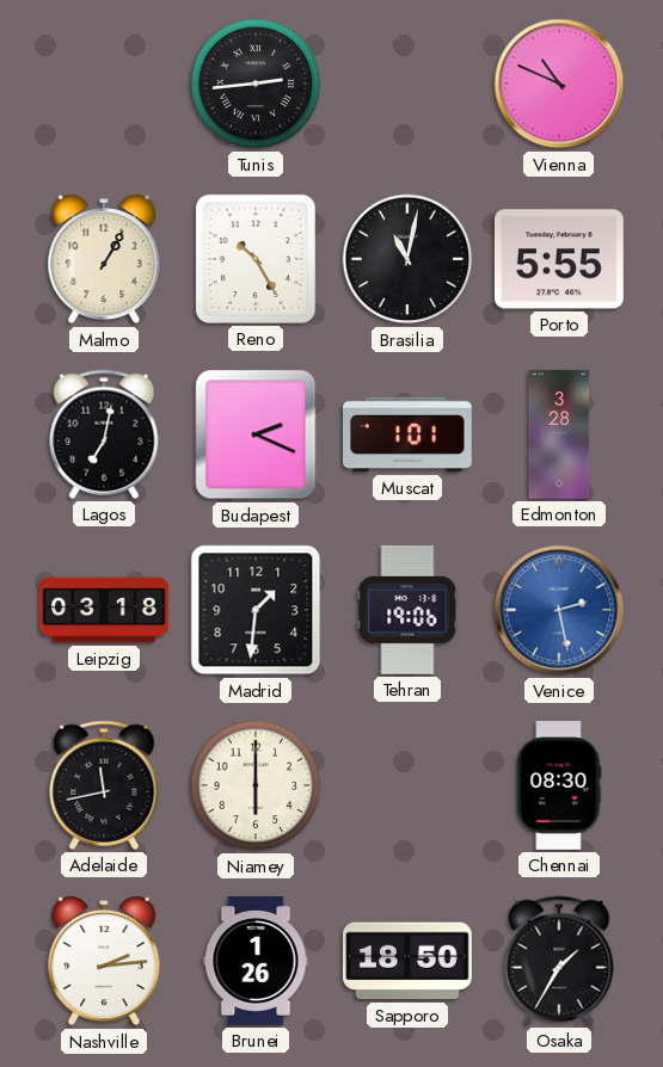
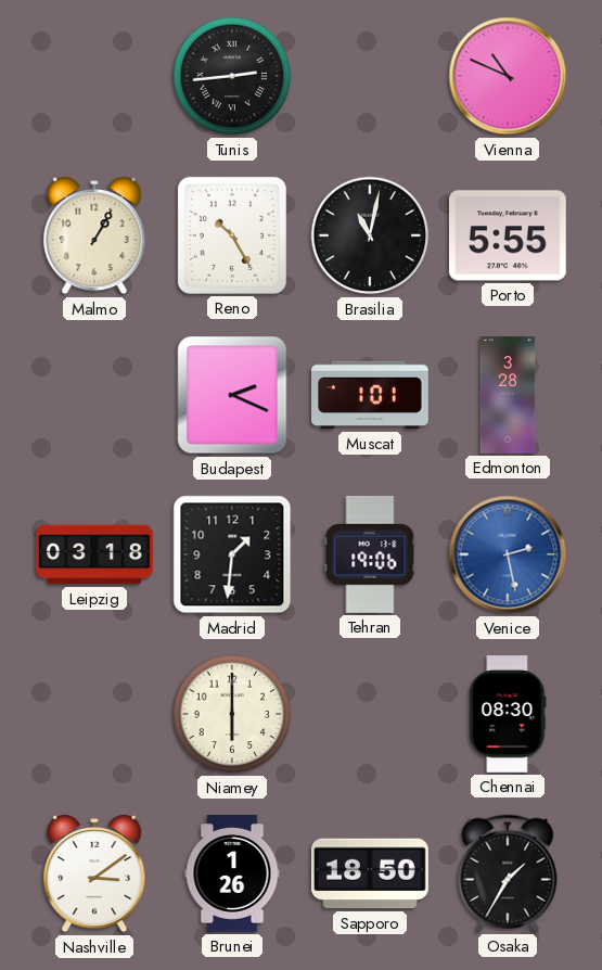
Lagos: 7:02 -> none
Adelaide: 11:43 -> none
Nashville: 2:14 -> 3:09
